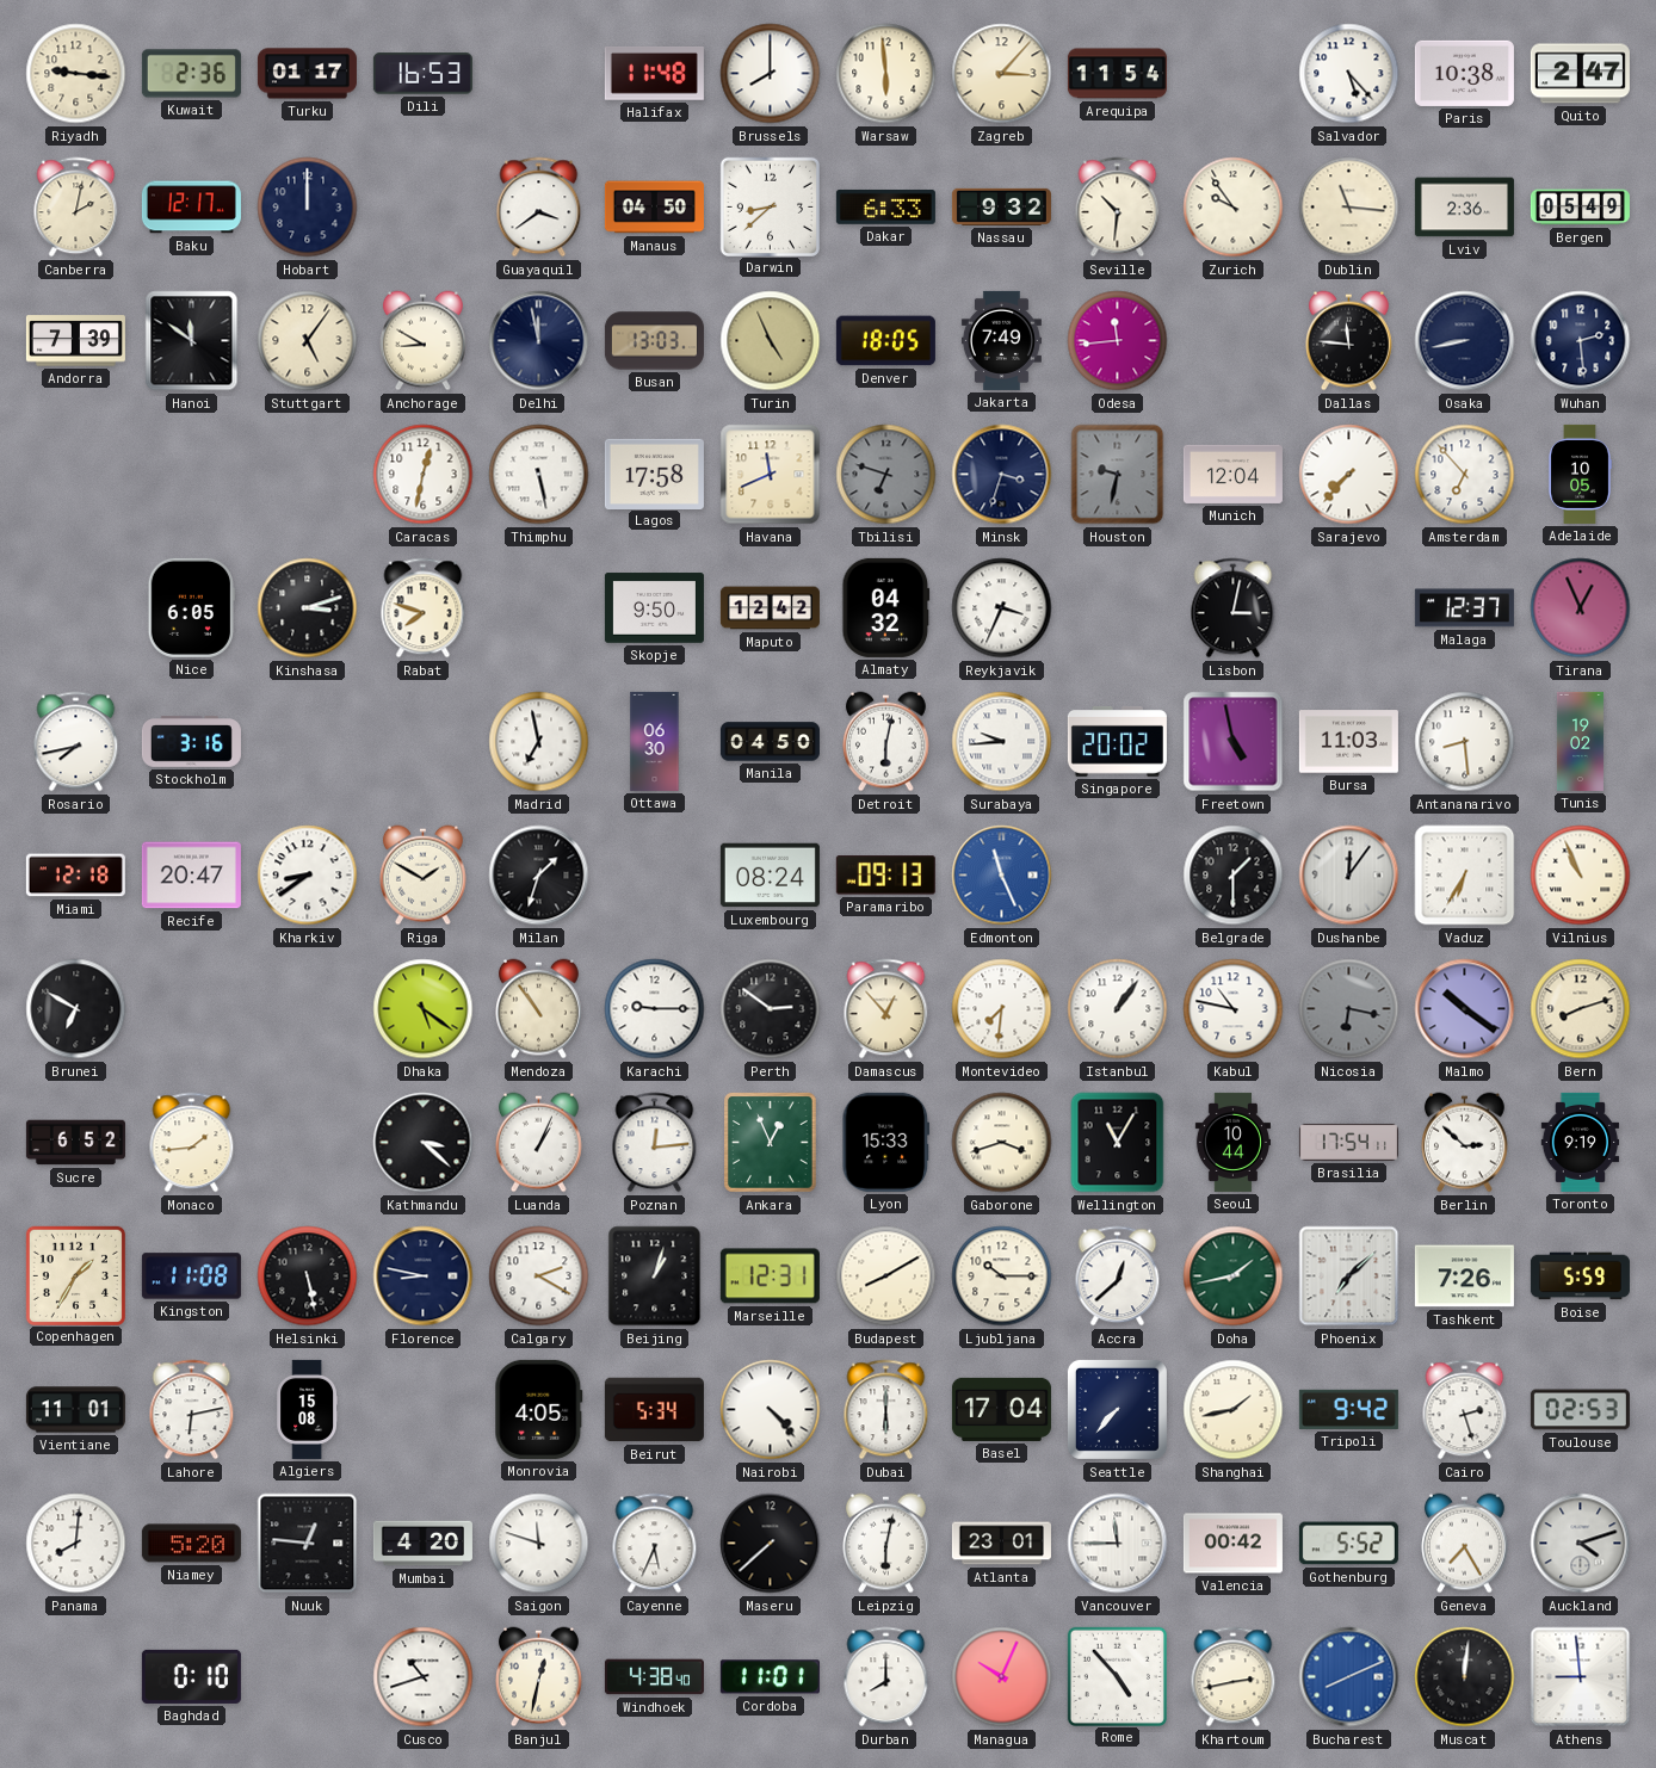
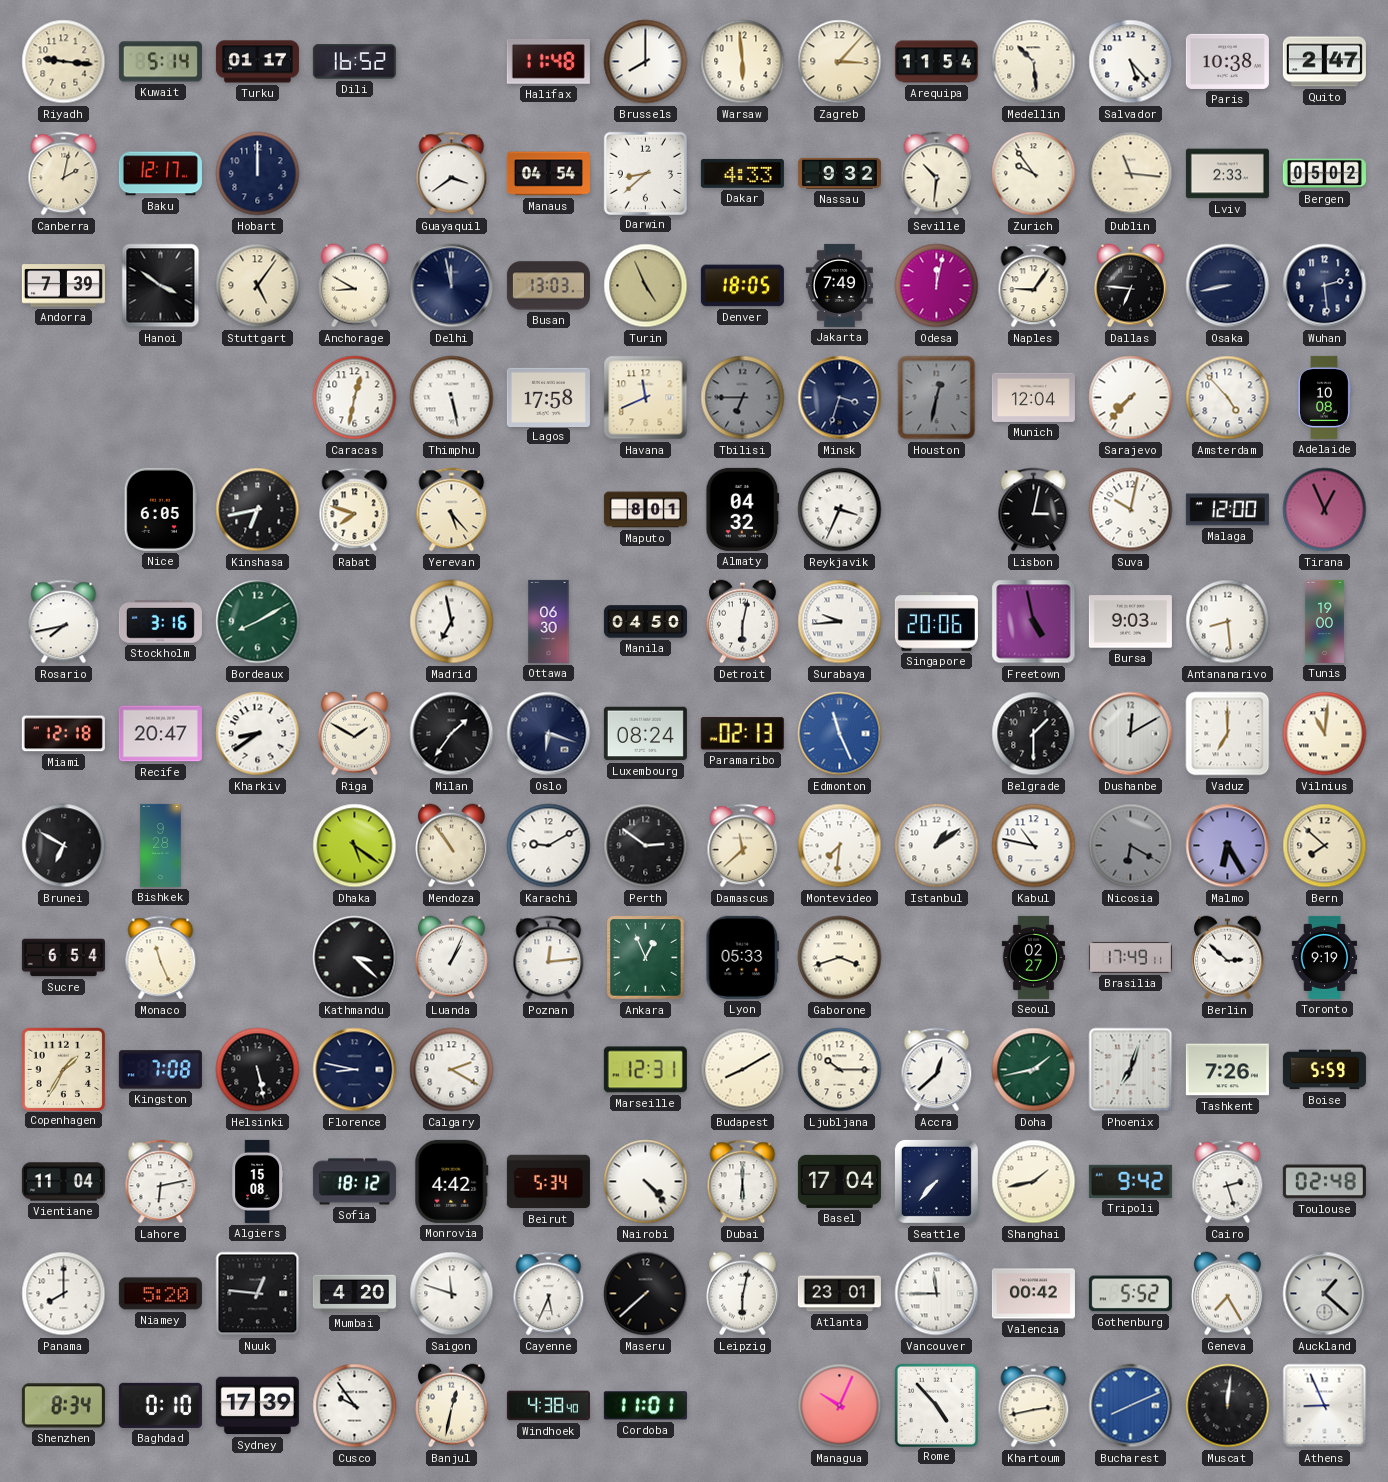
Kuwait: 2:36 -> 5:14
Dili: 16:53 -> 16:52
Medellin: none -> 10:29
Manaus: 04:50 -> 04:54
Dakar: 6:33 -> 4:33
Lviv: 2:36 -> 2:33
Bergen: 05:49 -> 05:02
Hanoi: 11:51 -> 3:51
Odesa: 11:44 -> 12:02
Naples: none -> 9:06
Dallas: 11:46 -> 6:46
Tbilisi: 6:48 -> 6:45
Houston: 9:32 -> 12:32
Amsterdam: 6:53 -> 4:53
Adelaide: 10:05 -> 10:08
Kinshasa: 3:12 -> 6:43
Yerevan: none -> 5:23
Skopje: 9:50 -> none
Maputo: 12:42 -> 8:01
Suva: none -> 10:02
Malaga: 12:37 -> 12:00
Bordeaux: none -> 8:10
Singapore: 20:02 -> 20:06
Bursa: 11:03 -> 9:03
Tunis: 19:02 -> 19:00
Milan: 1:33 -> 1:36
Oslo: none -> 6:18
Paramaribo: 09:13 -> 02:13
Dushanbe: 12:06 -> 12:10
Vaduz: 6:35 -> 7:00
Vilnius: 10:56 -> 11:01
Bishkek: none -> 9:28
Karachi: 9:15 -> 9:10
Damascus: 12:53 -> 11:38
Istanbul: 1:06 -> 1:09
Nicosia: 6:17 -> 6:20
Malmo: 10:21 -> 6:25
Bern: 8:12 -> 7:52
Sucre: 6:52 -> 6:54
Monaco: 1:44 -> 11:26
Lyon: 15:33 -> 05:33
Wellington: 11:05 -> none
Seoul: 10:44 -> 02:27
Brasilia: 17:54 -> 17:49
Kingston: 11:08 -> 7:08
Beijing: 1:03 -> none
Phoenix: 7:08 -> 7:03
Vientiane: 11:01 -> 11:04
Sofia: none -> 18:12
Monrovia: 4:05 -> 4:42
Toulouse: 02:53 -> 02:48
Panama: 8:01 -> 8:00
Auckland: 4:12 -> 1:22
Shenzhen: none -> 8:34
Sydney: none -> 17:39
Cusco: 10:42 -> 9:54
Durban: 8:00 -> none
Athens: 8:59 -> 8:56
